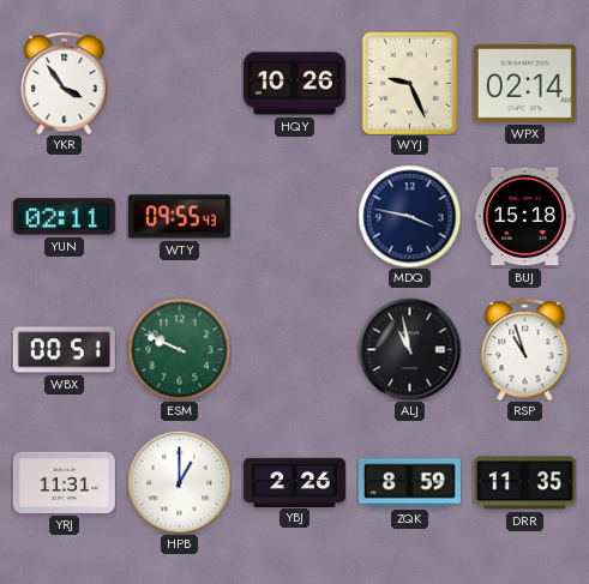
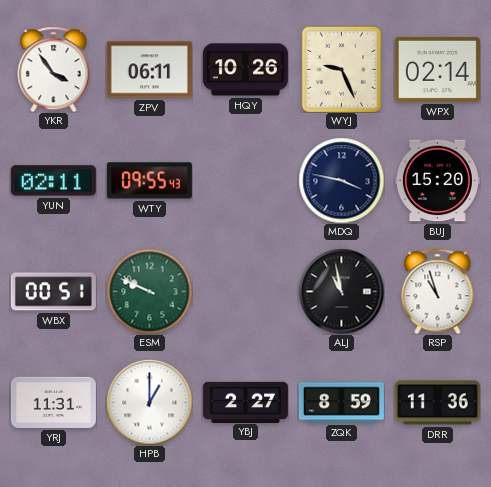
ZPV: none -> 06:11
BUJ: 15:18 -> 15:20
YBJ: 2:26 -> 2:27
DRR: 11:35 -> 11:36
